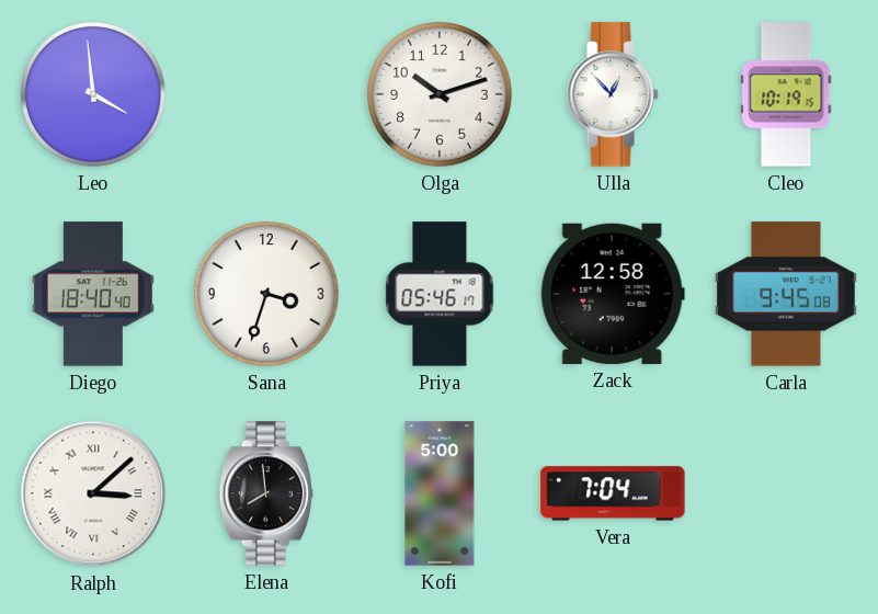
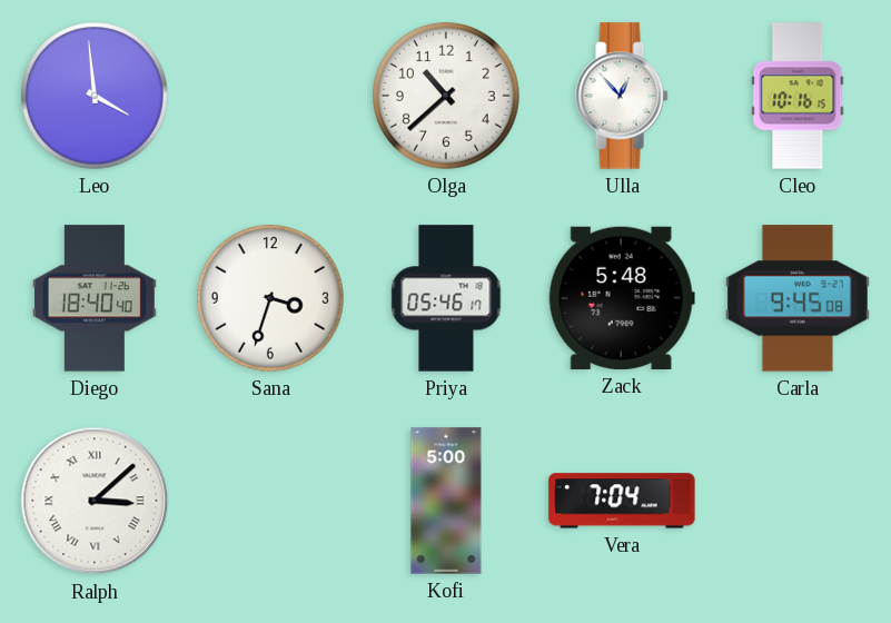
Olga: 10:12 -> 10:38
Cleo: 10:19 -> 10:16
Zack: 12:58 -> 5:48
Elena: 7:59 -> none
